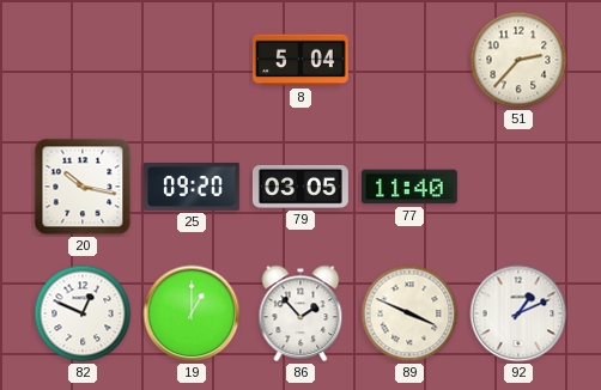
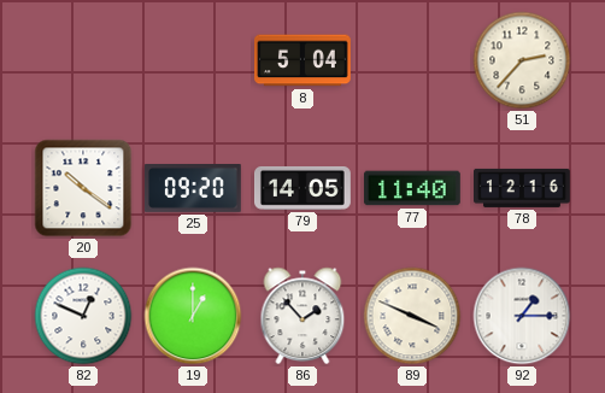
20: 10:17 -> 10:21
79: 03:05 -> 14:05
78: none -> 12:16
92: 1:11 -> 1:15
